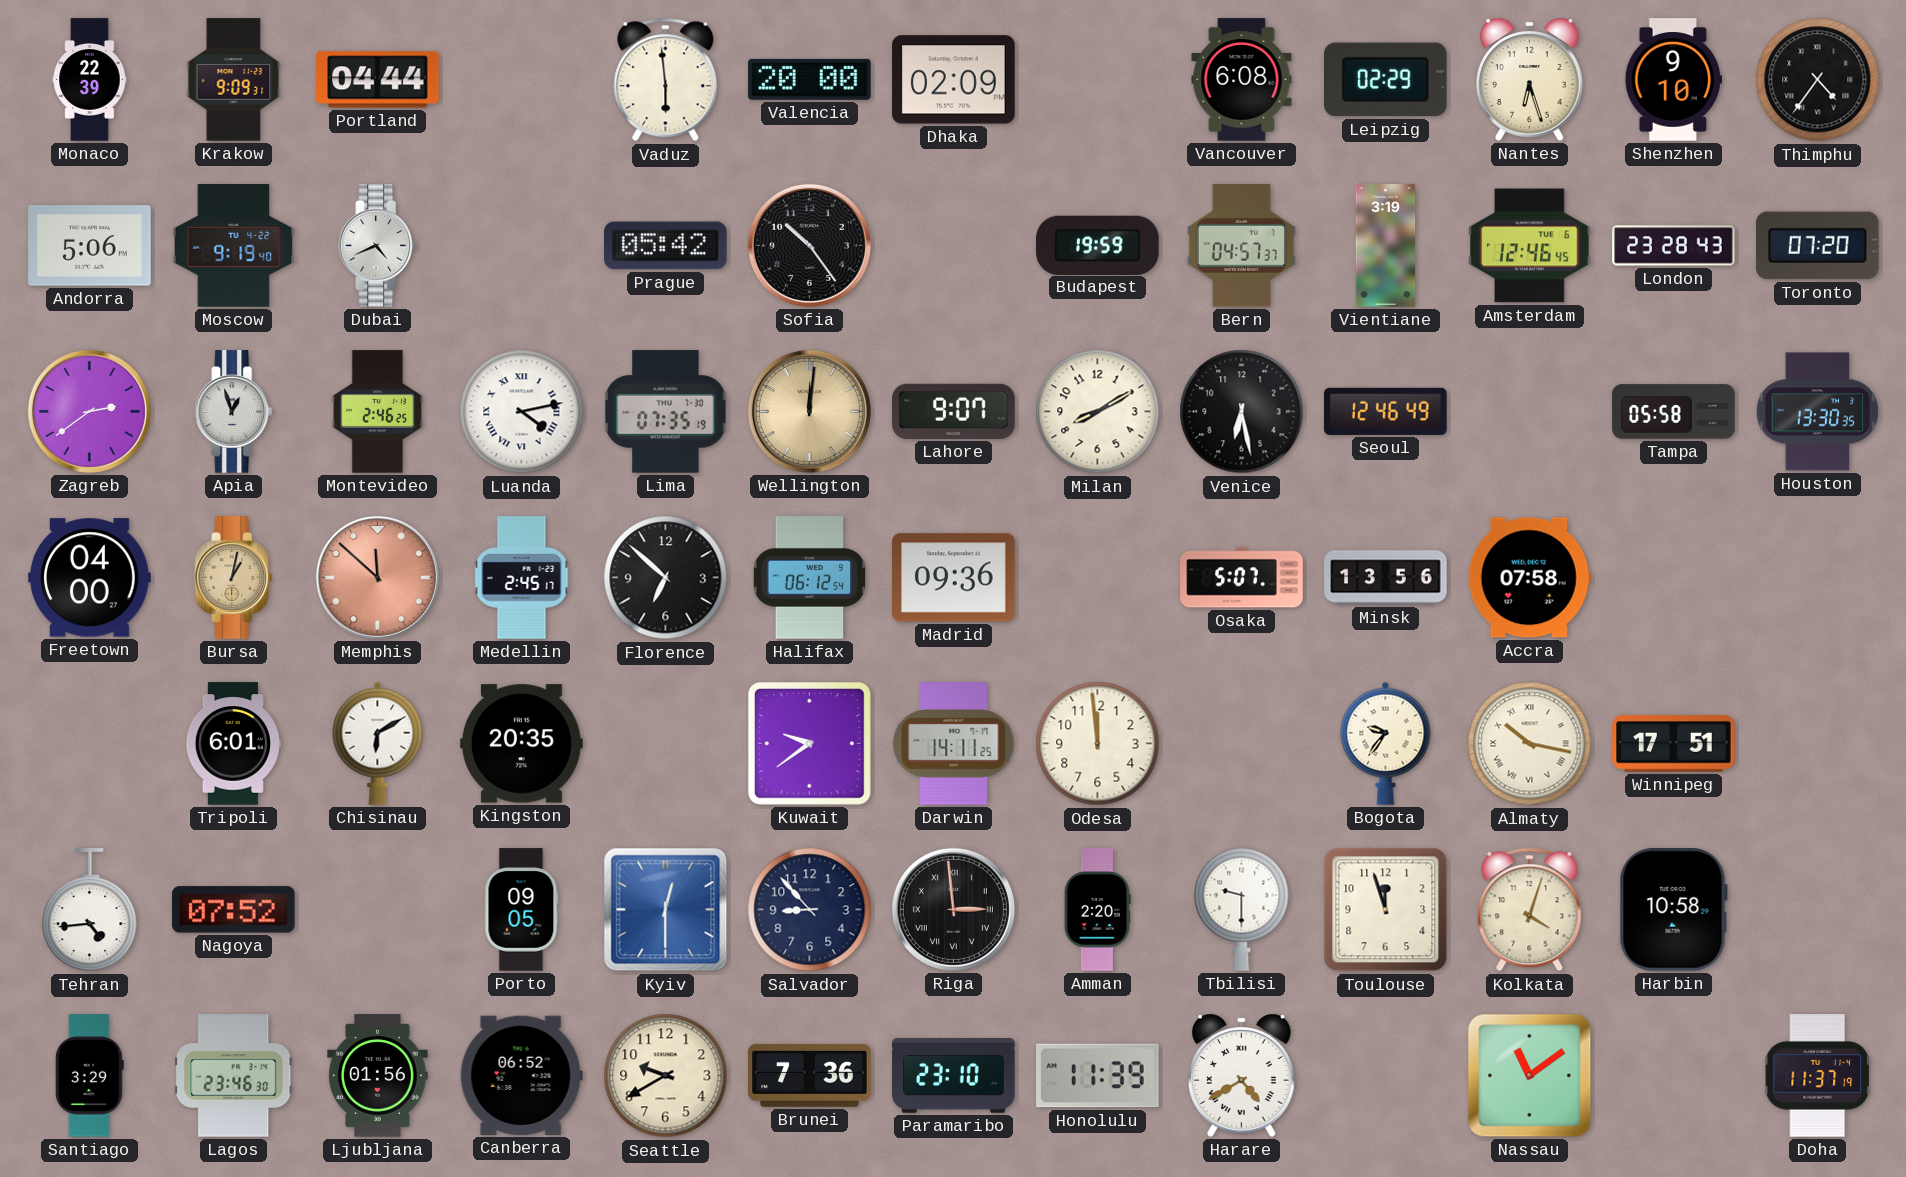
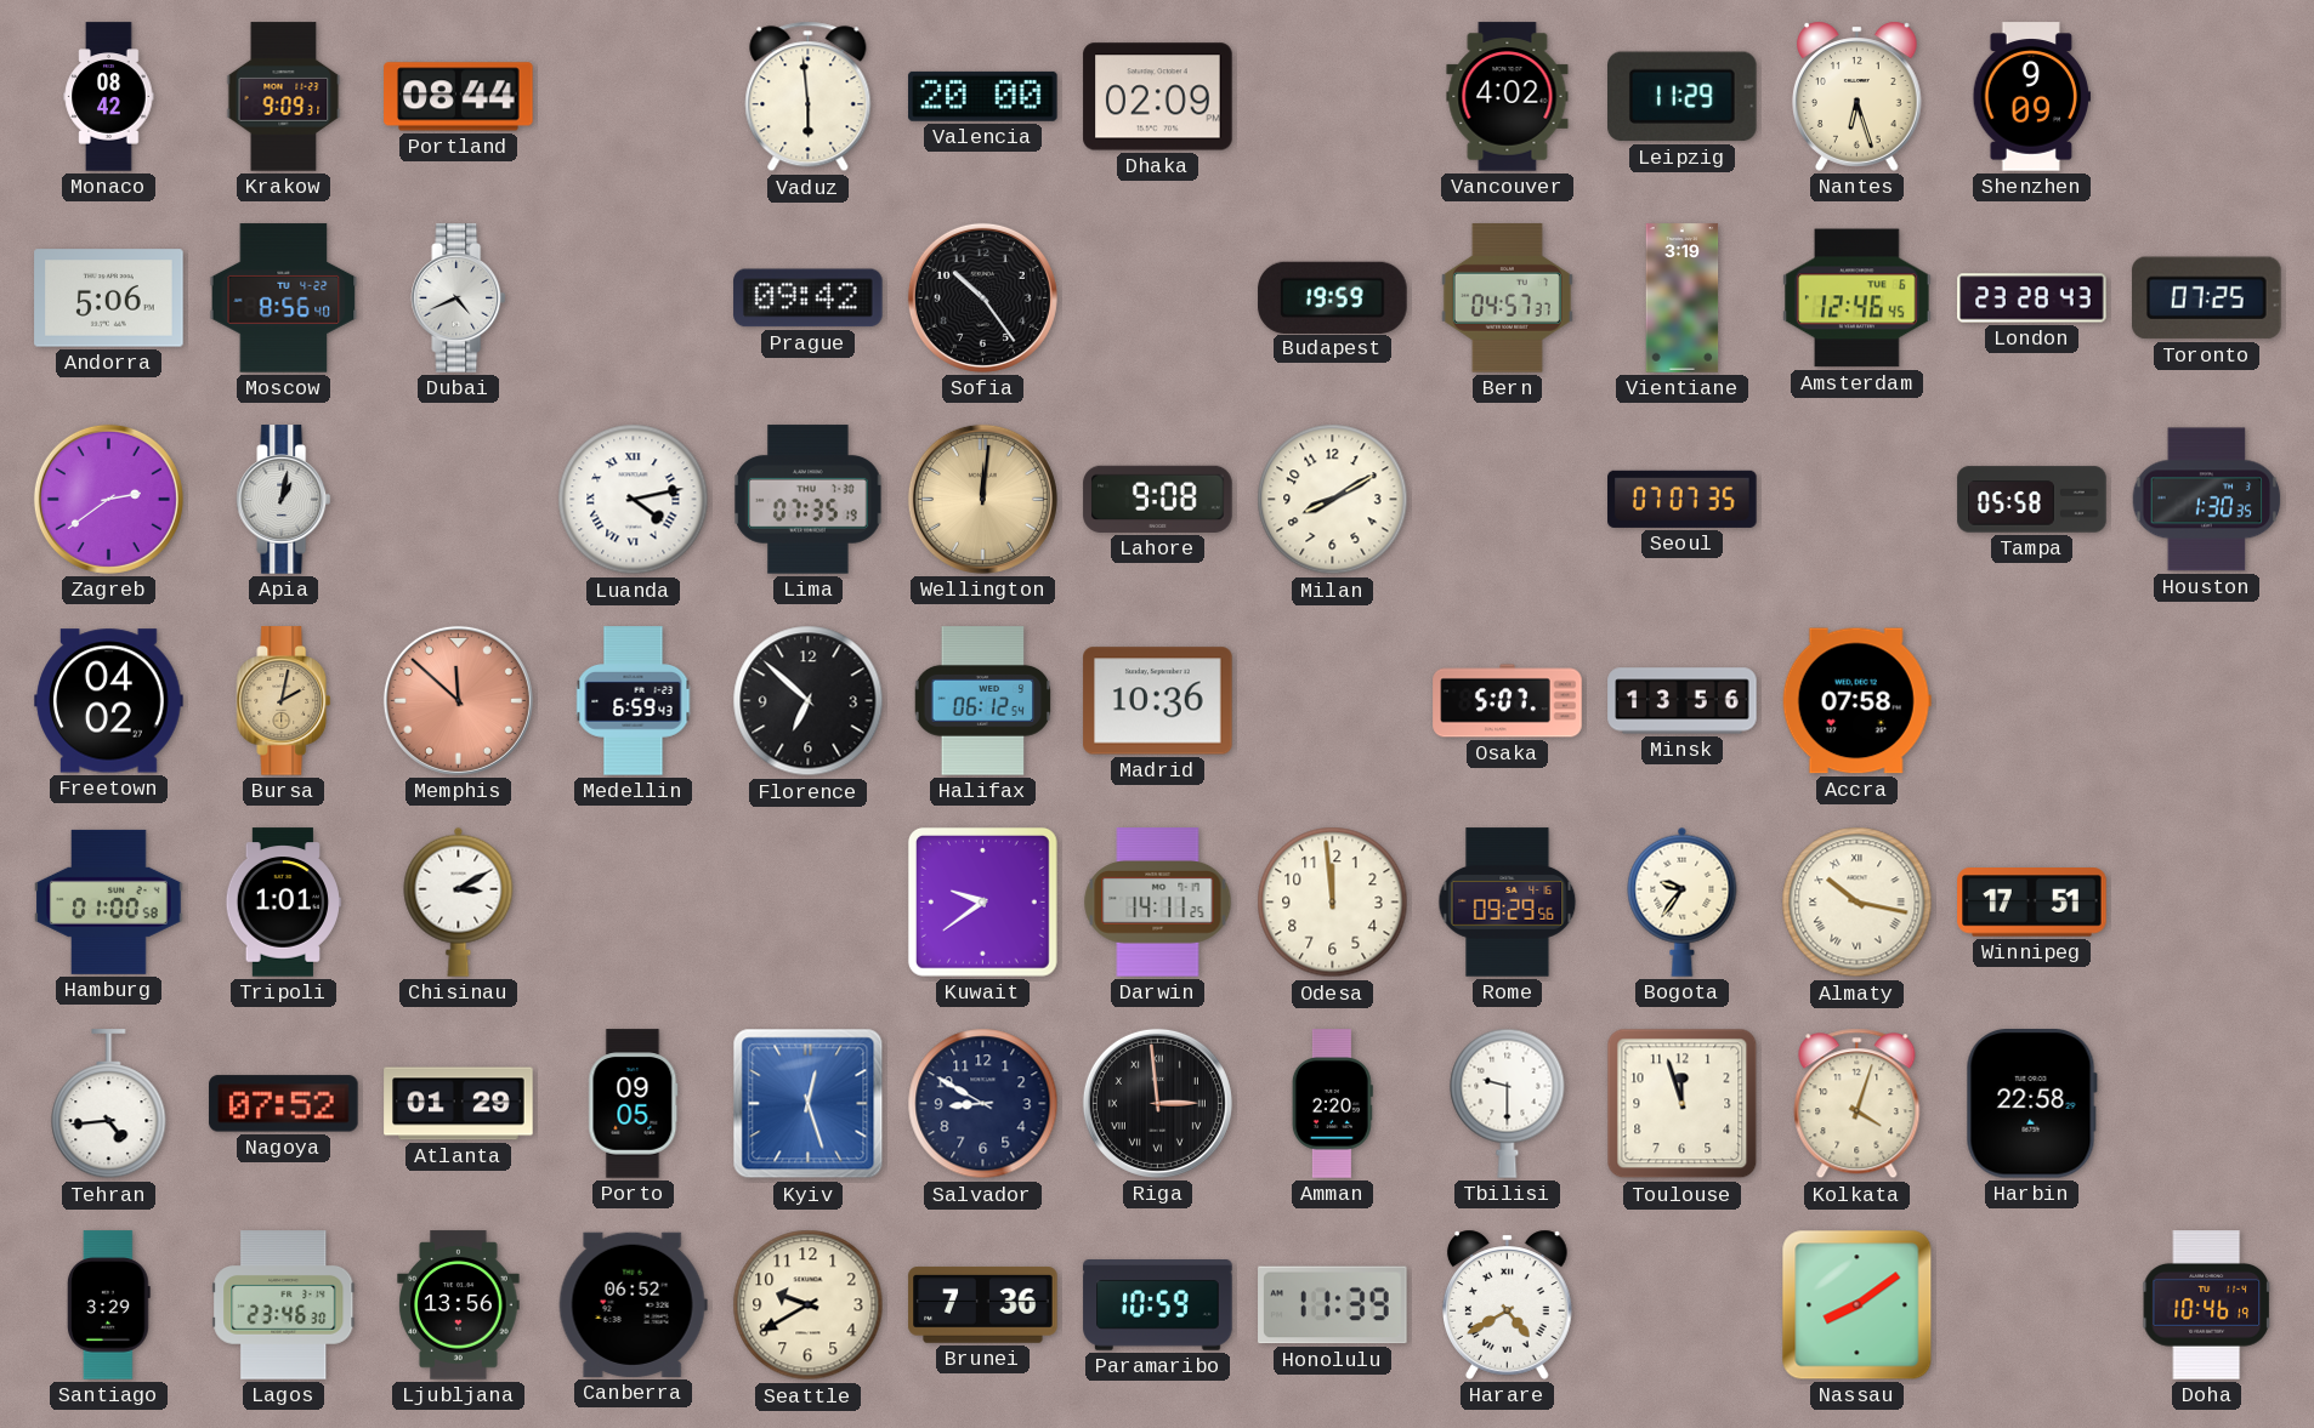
Monaco: 22:39 -> 08:42
Portland: 04:44 -> 08:44
Vancouver: 6:08 -> 4:02
Leipzig: 02:29 -> 11:29
Shenzhen: 9:10 -> 9:09
Thimphu: 4:36 -> none
Moscow: 9:19 -> 8:56
Prague: 05:42 -> 09:42
Toronto: 07:20 -> 07:25
Apia: 12:57 -> 1:02
Montevideo: 2:46 -> none
Lahore: 9:07 -> 9:08
Venice: 6:28 -> none
Seoul: 12:46 -> 07:07
Houston: 13:30 -> 1:30
Freetown: 04:00 -> 04:02
Bursa: 1:02 -> 2:02
Medellin: 2:45 -> 6:59
Madrid: 09:36 -> 10:36
Hamburg: none -> 01:00
Tripoli: 6:01 -> 1:01
Chisinau: 6:10 -> 3:10
Kingston: 20:35 -> none
Rome: none -> 09:29
Atlanta: none -> 01:29
Kyiv: 12:30 -> 12:27
Salvador: 8:53 -> 8:50
Harbin: 10:58 -> 22:58
Ljubljana: 01:56 -> 13:56
Paramaribo: 23:10 -> 10:59
Nassau: 11:09 -> 8:09
Doha: 11:37 -> 10:46
